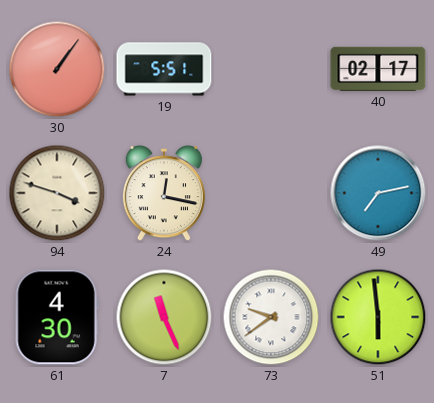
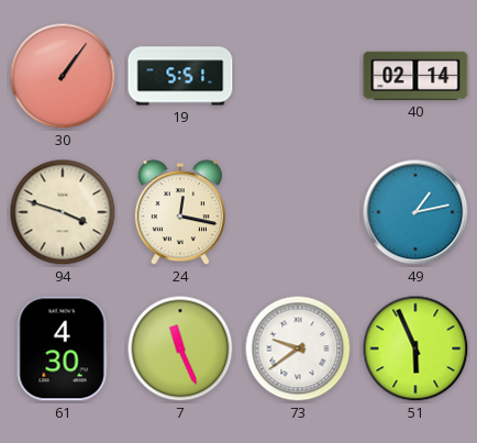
40: 02:17 -> 02:14
49: 7:13 -> 1:13
51: 5:59 -> 5:56
